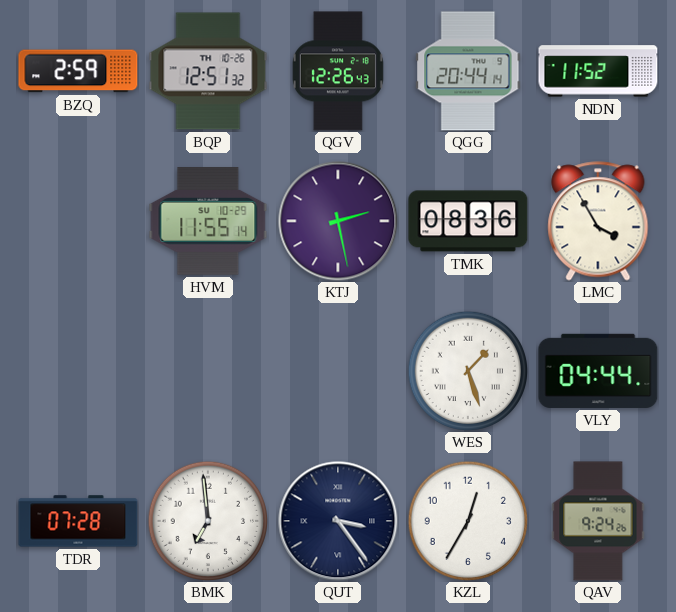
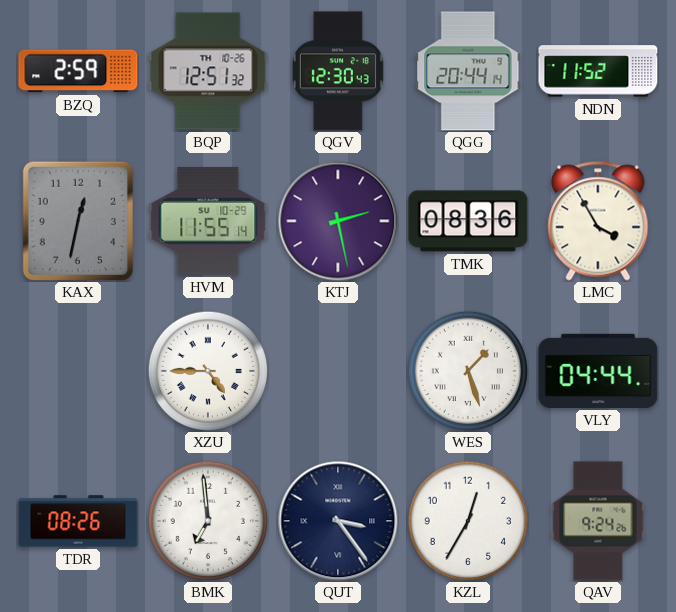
QGV: 12:26 -> 12:30
KAX: none -> 12:32
XZU: none -> 4:45
TDR: 07:28 -> 08:26
